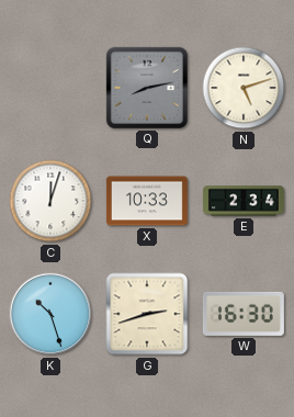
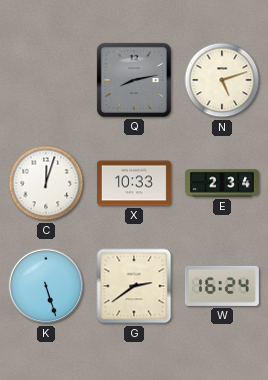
K: 10:27 -> 5:27
G: 2:42 -> 2:39
W: 16:30 -> 16:24
